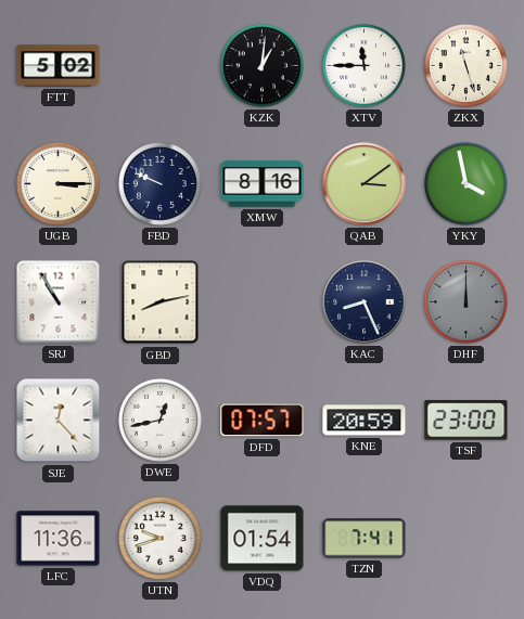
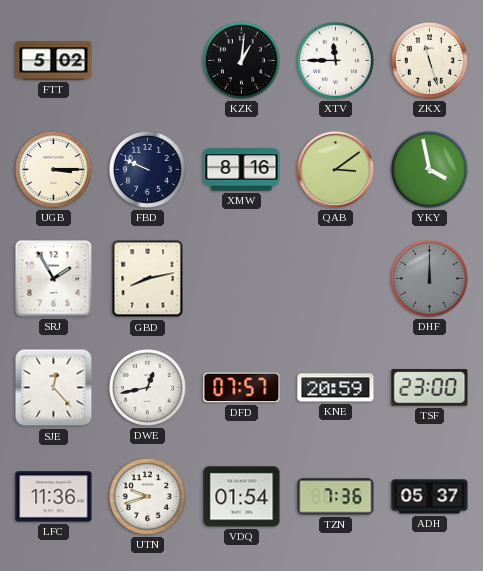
SRJ: 10:55 -> 1:55
KAC: 8:26 -> none
TZN: 7:41 -> 7:36
ADH: none -> 05:37
